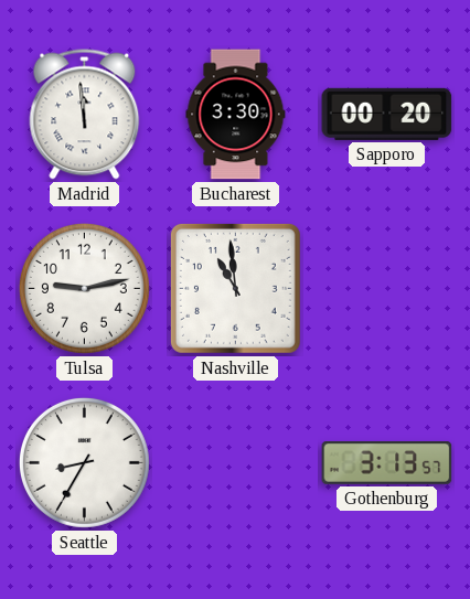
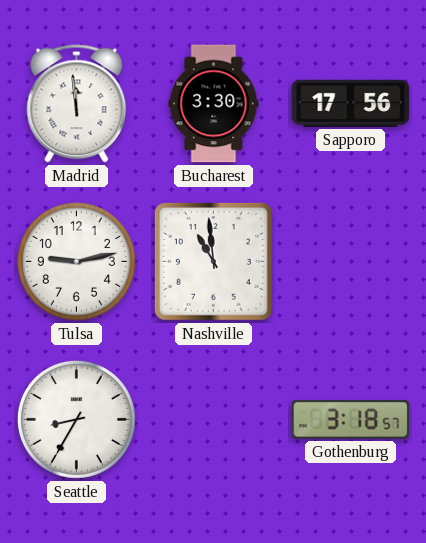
Sapporo: 00:20 -> 17:56
Gothenburg: 3:13 -> 3:18
